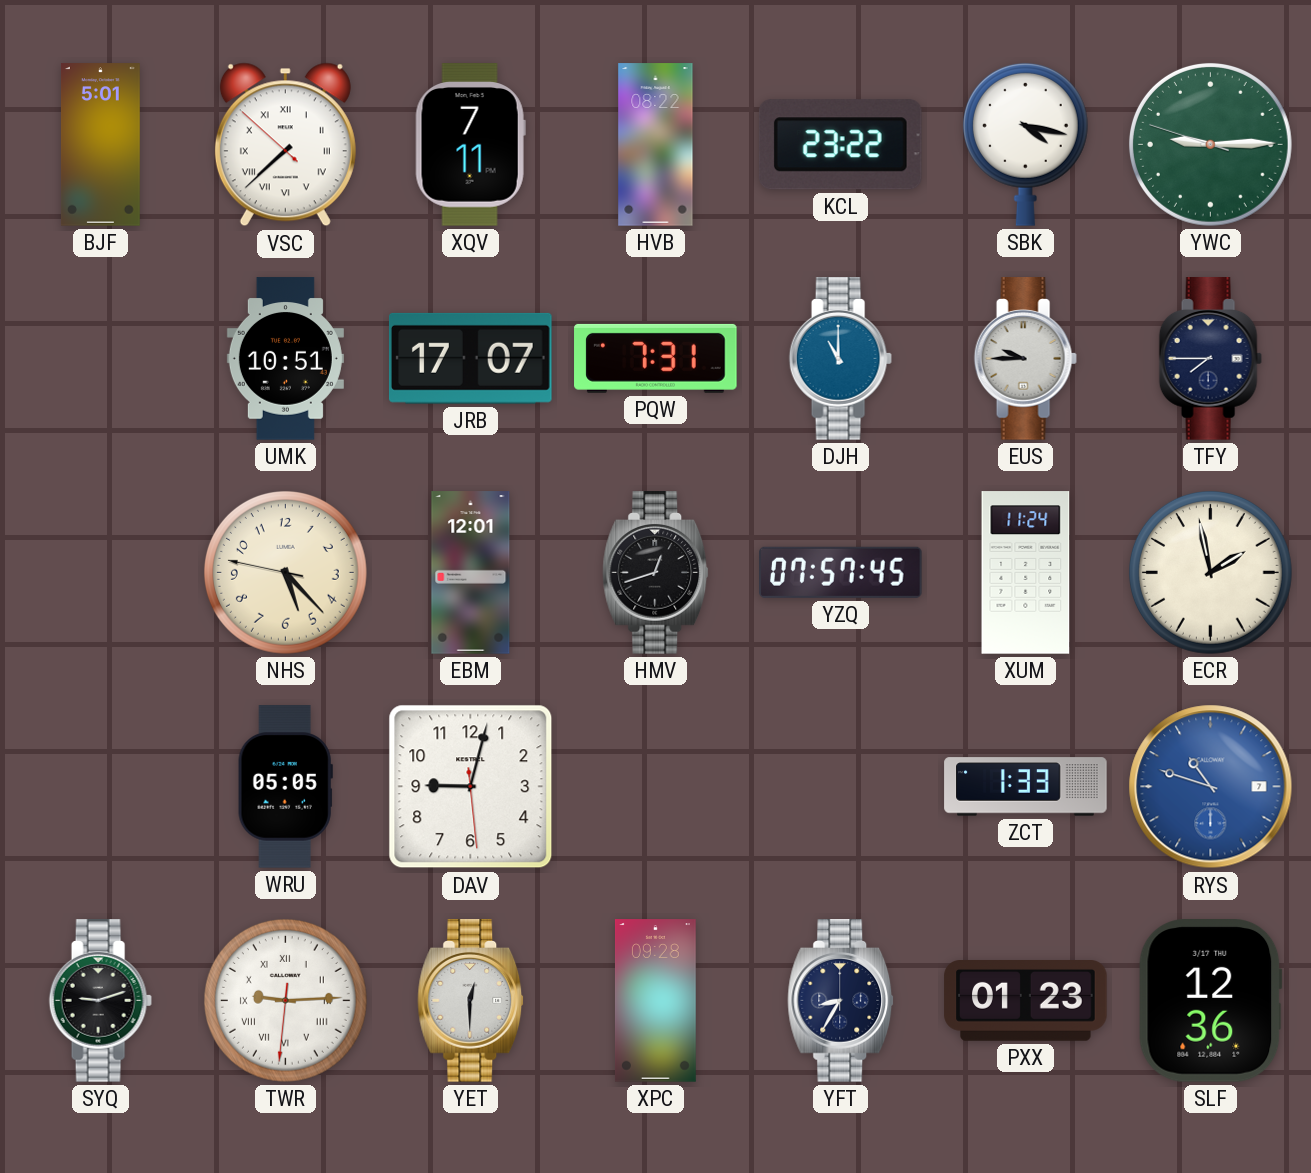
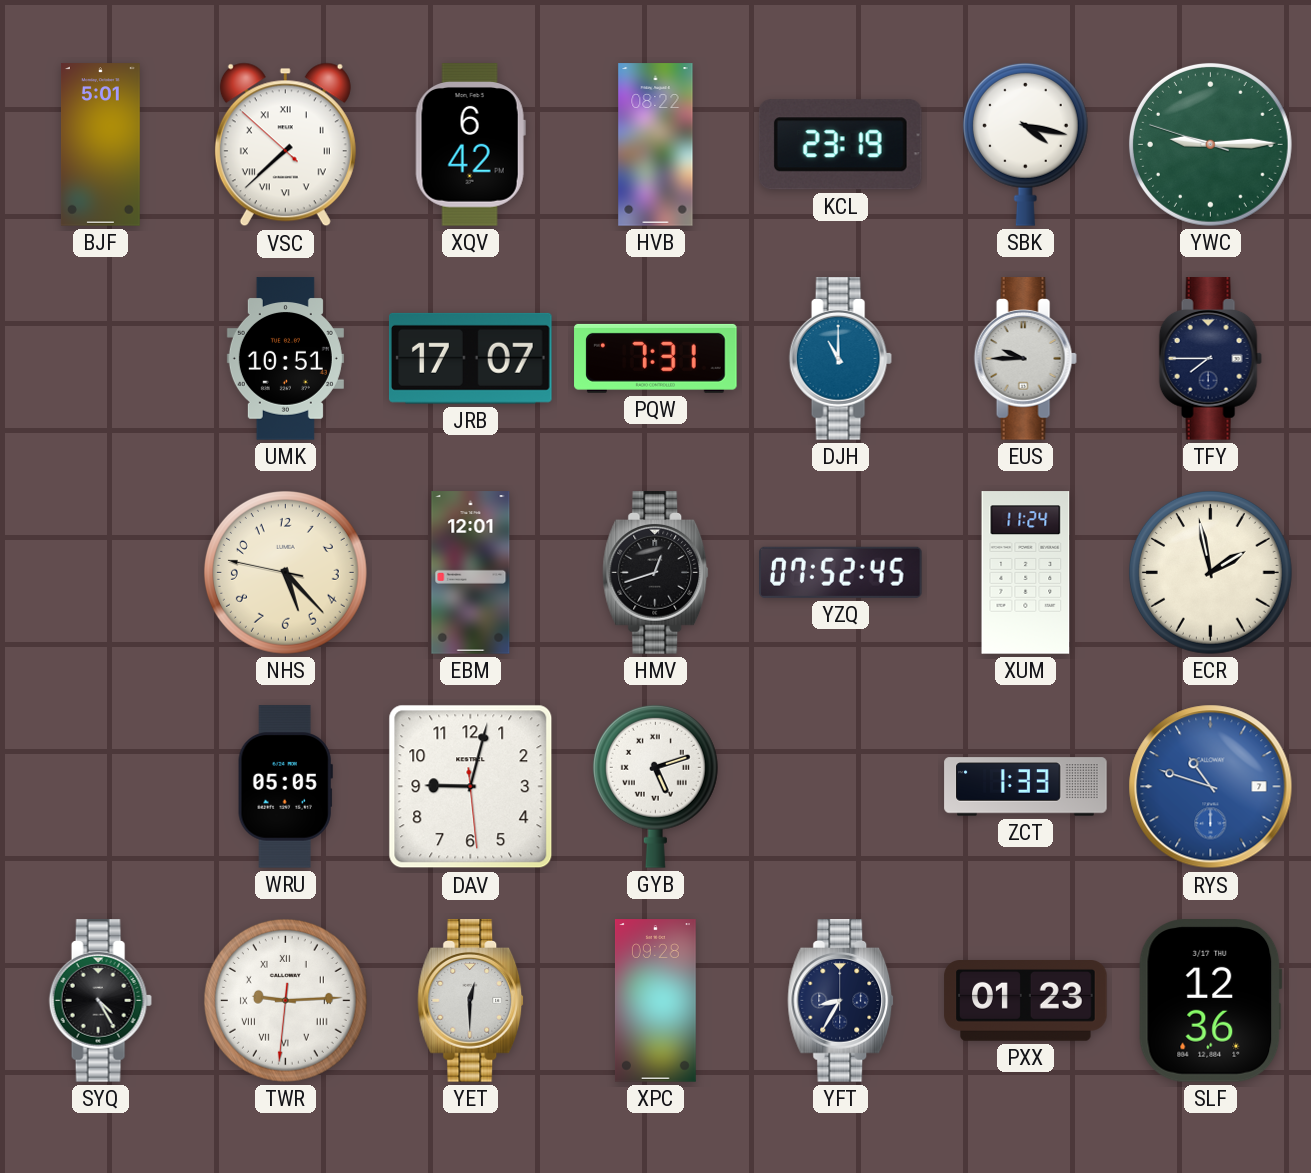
XQV: 7:11 -> 6:42
KCL: 23:22 -> 23:19
YZQ: 07:57 -> 07:52
GYB: none -> 5:12
SYQ: 9:12 -> 4:25
